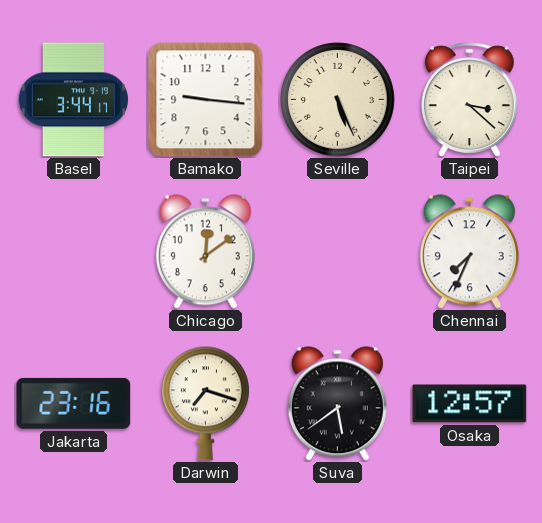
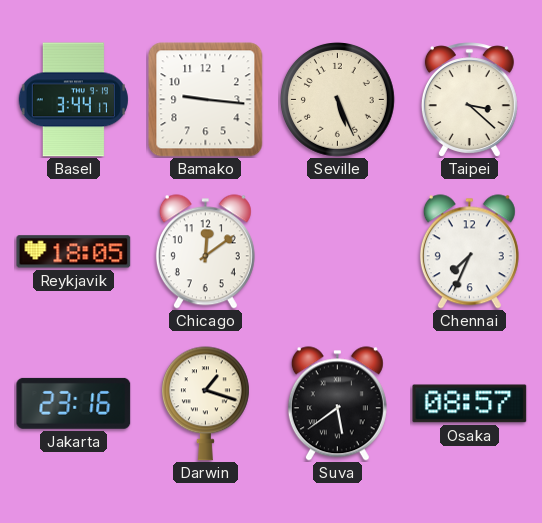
Reykjavik: none -> 18:05
Darwin: 7:18 -> 1:18
Osaka: 12:57 -> 08:57
